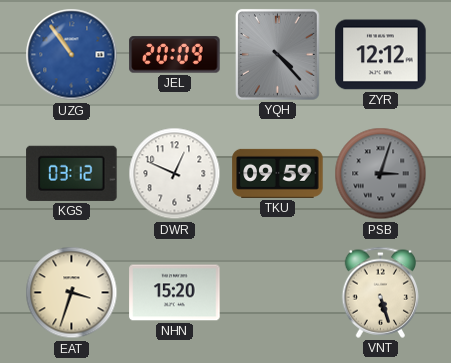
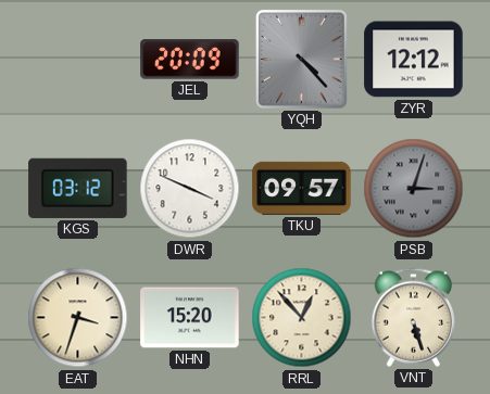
UZG: 10:54 -> none
DWR: 12:49 -> 3:49
TKU: 09:59 -> 09:57
RRL: none -> 12:53
